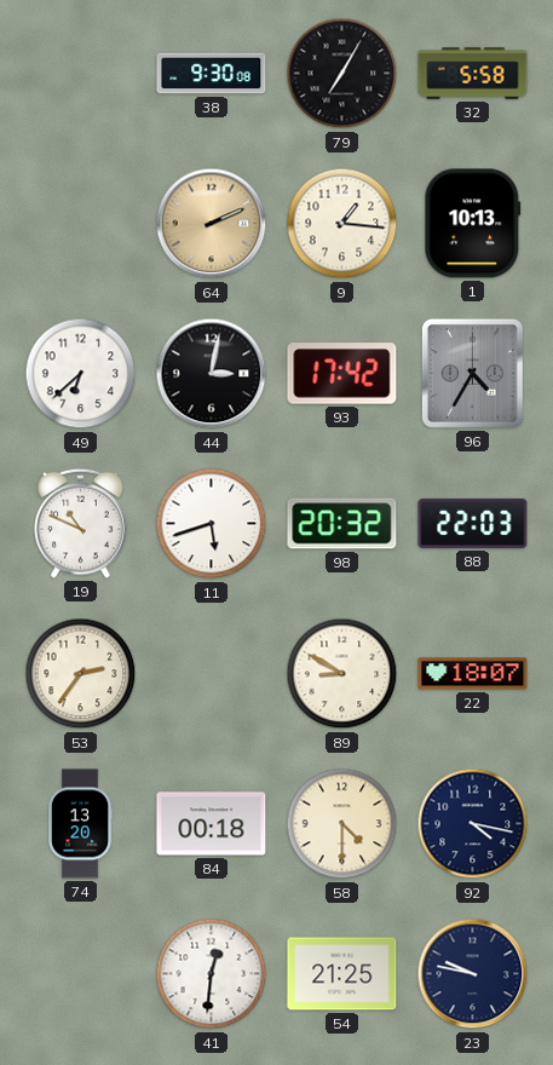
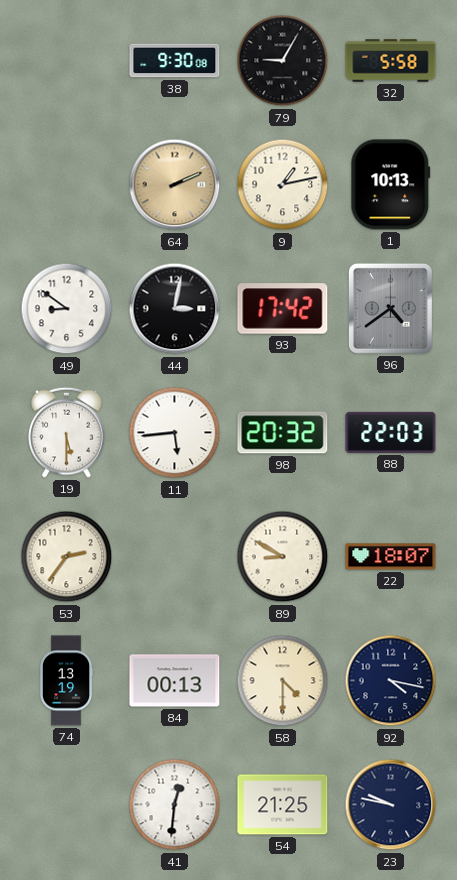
79: 7:05 -> 9:05
9: 1:16 -> 1:13
49: 6:38 -> 8:51
96: 4:35 -> 4:39
19: 10:49 -> 5:30
11: 5:42 -> 5:44
74: 13:20 -> 13:19
84: 00:18 -> 00:13
